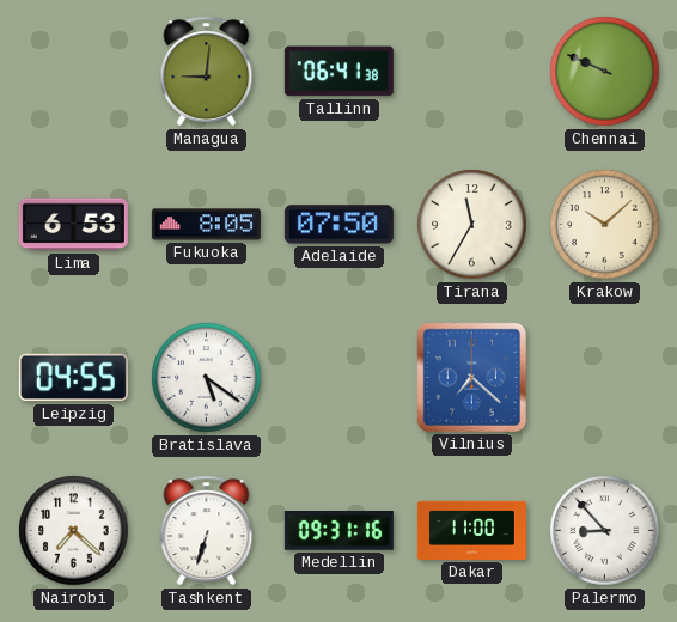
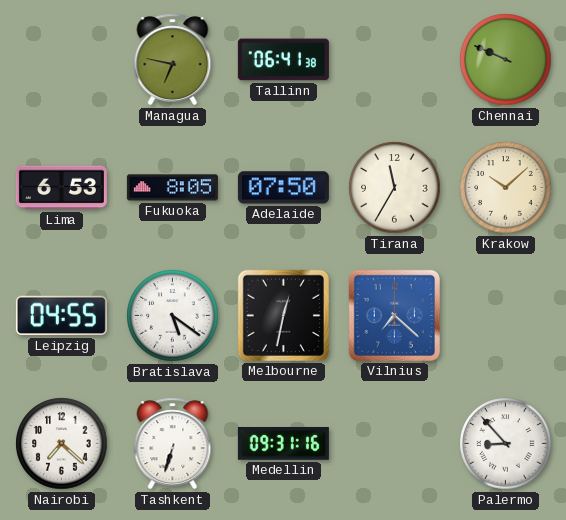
Managua: 9:01 -> 6:47
Melbourne: none -> 12:32
Dakar: 11:00 -> none
